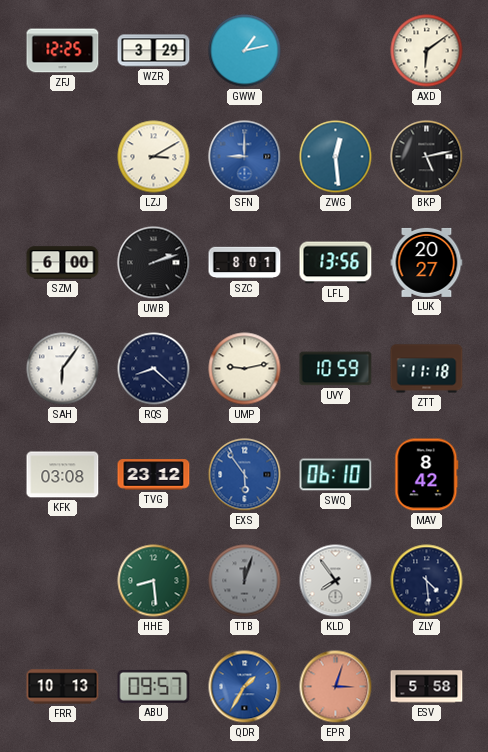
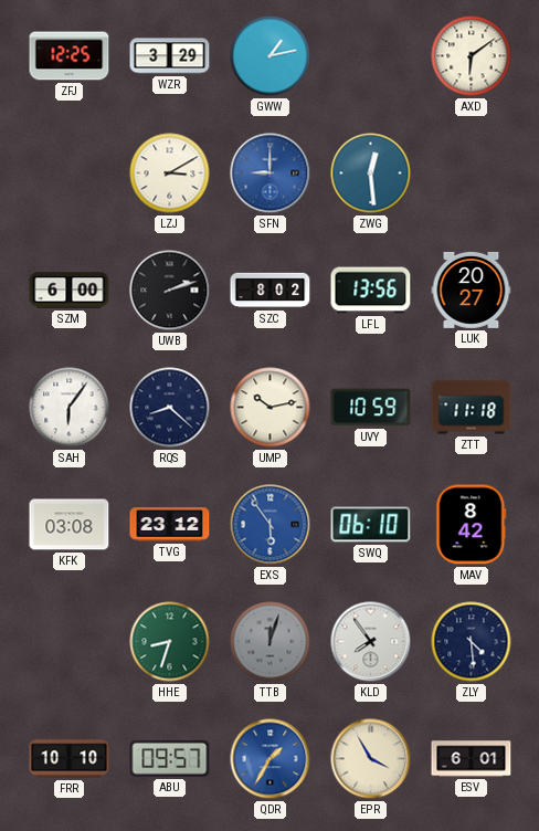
BKP: 5:13 -> none
SZC: 8:01 -> 8:02
UMP: 9:13 -> 10:13
HHE: 8:29 -> 8:33
FRR: 10:13 -> 10:10
EPR: 3:03 -> 3:55
EPR dial: salmon -> cream
ESV: 5:58 -> 6:01
